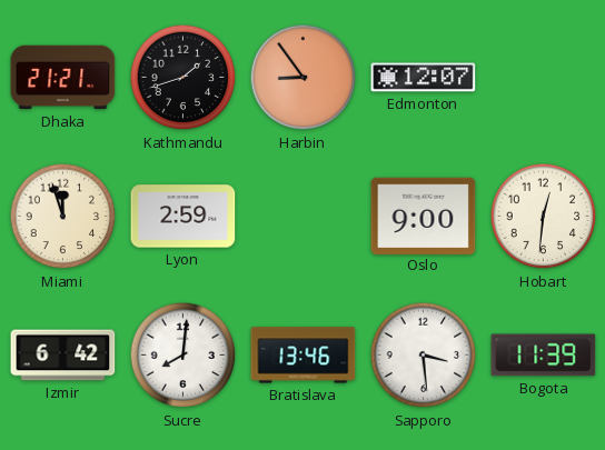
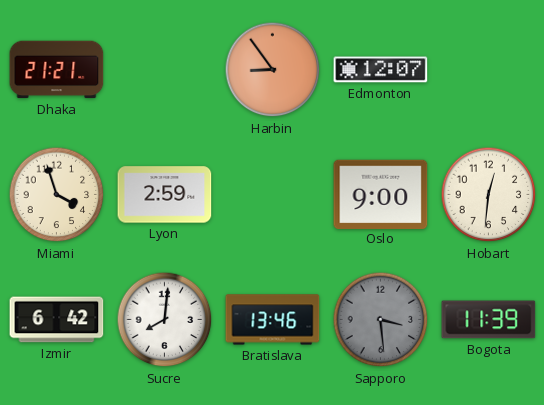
Kathmandu: 1:42 -> none
Miami: 11:57 -> 3:57
Sapporo dial: white -> grey
